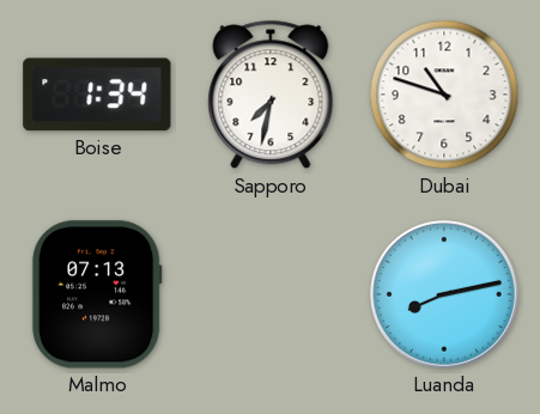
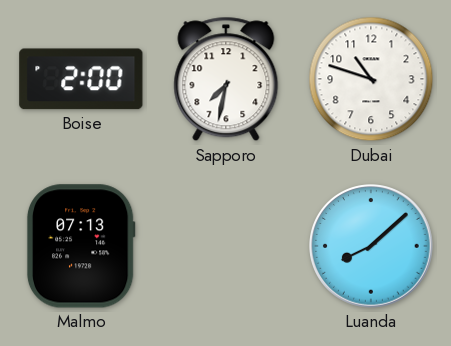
Boise: 1:34 -> 2:00
Luanda: 8:13 -> 8:08
